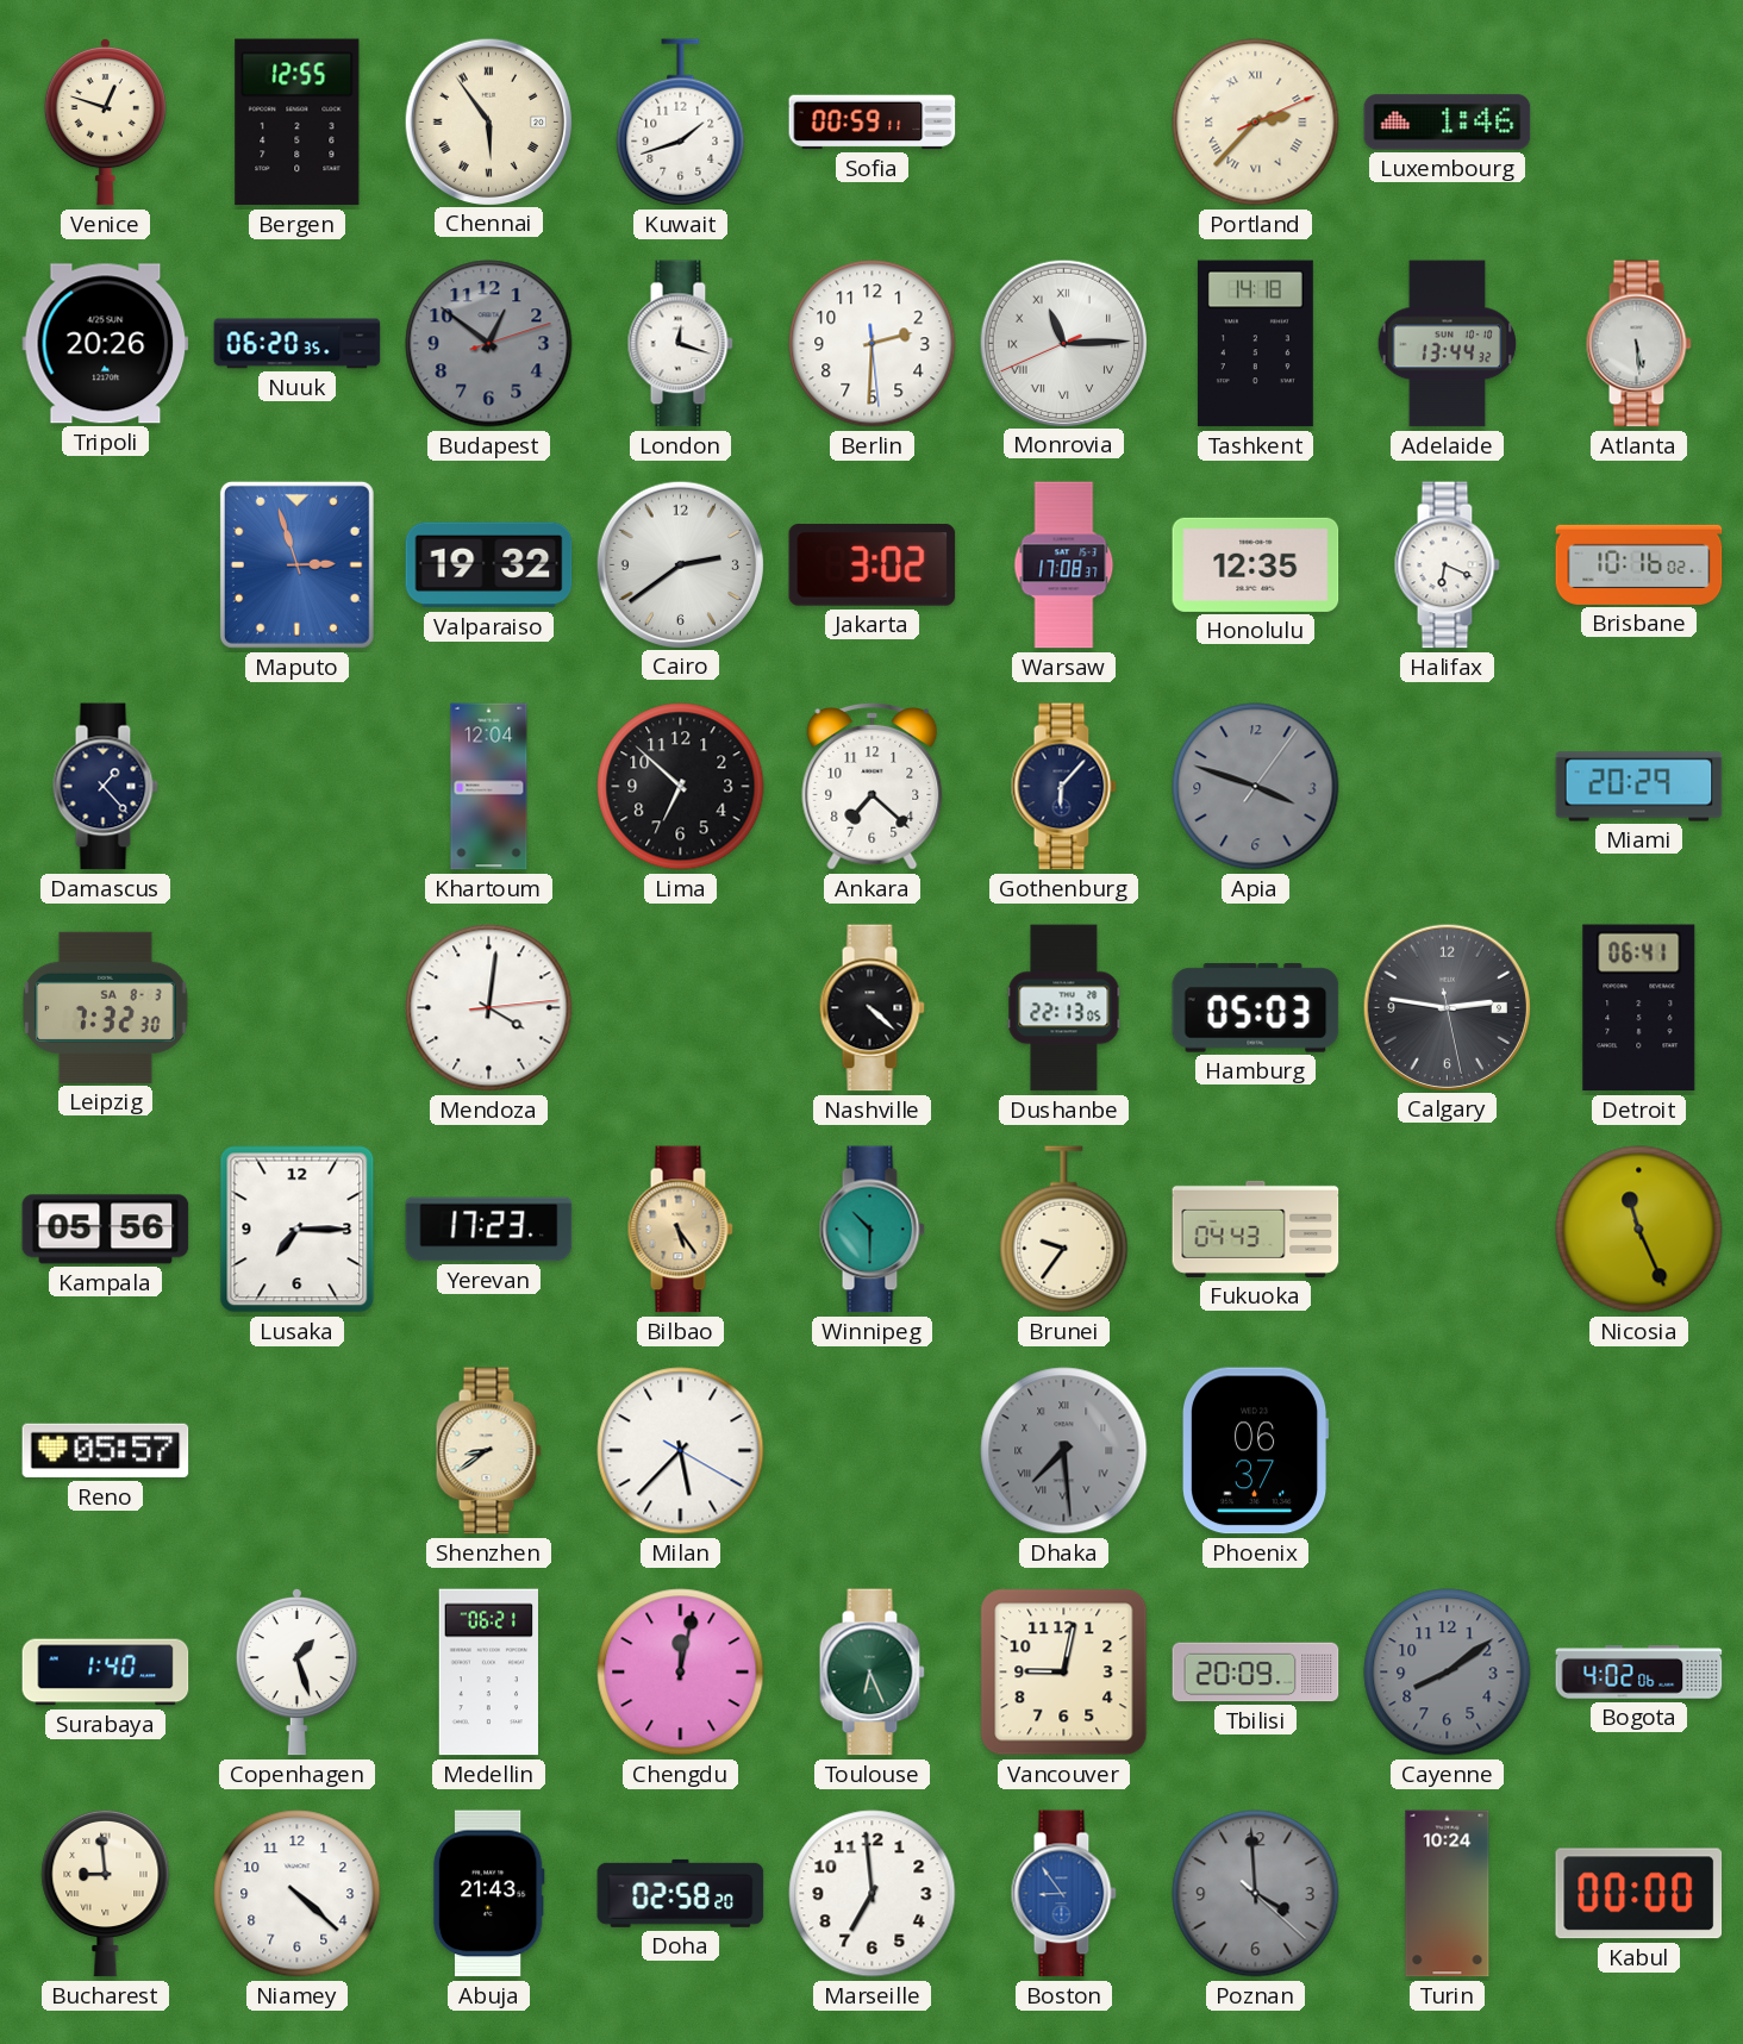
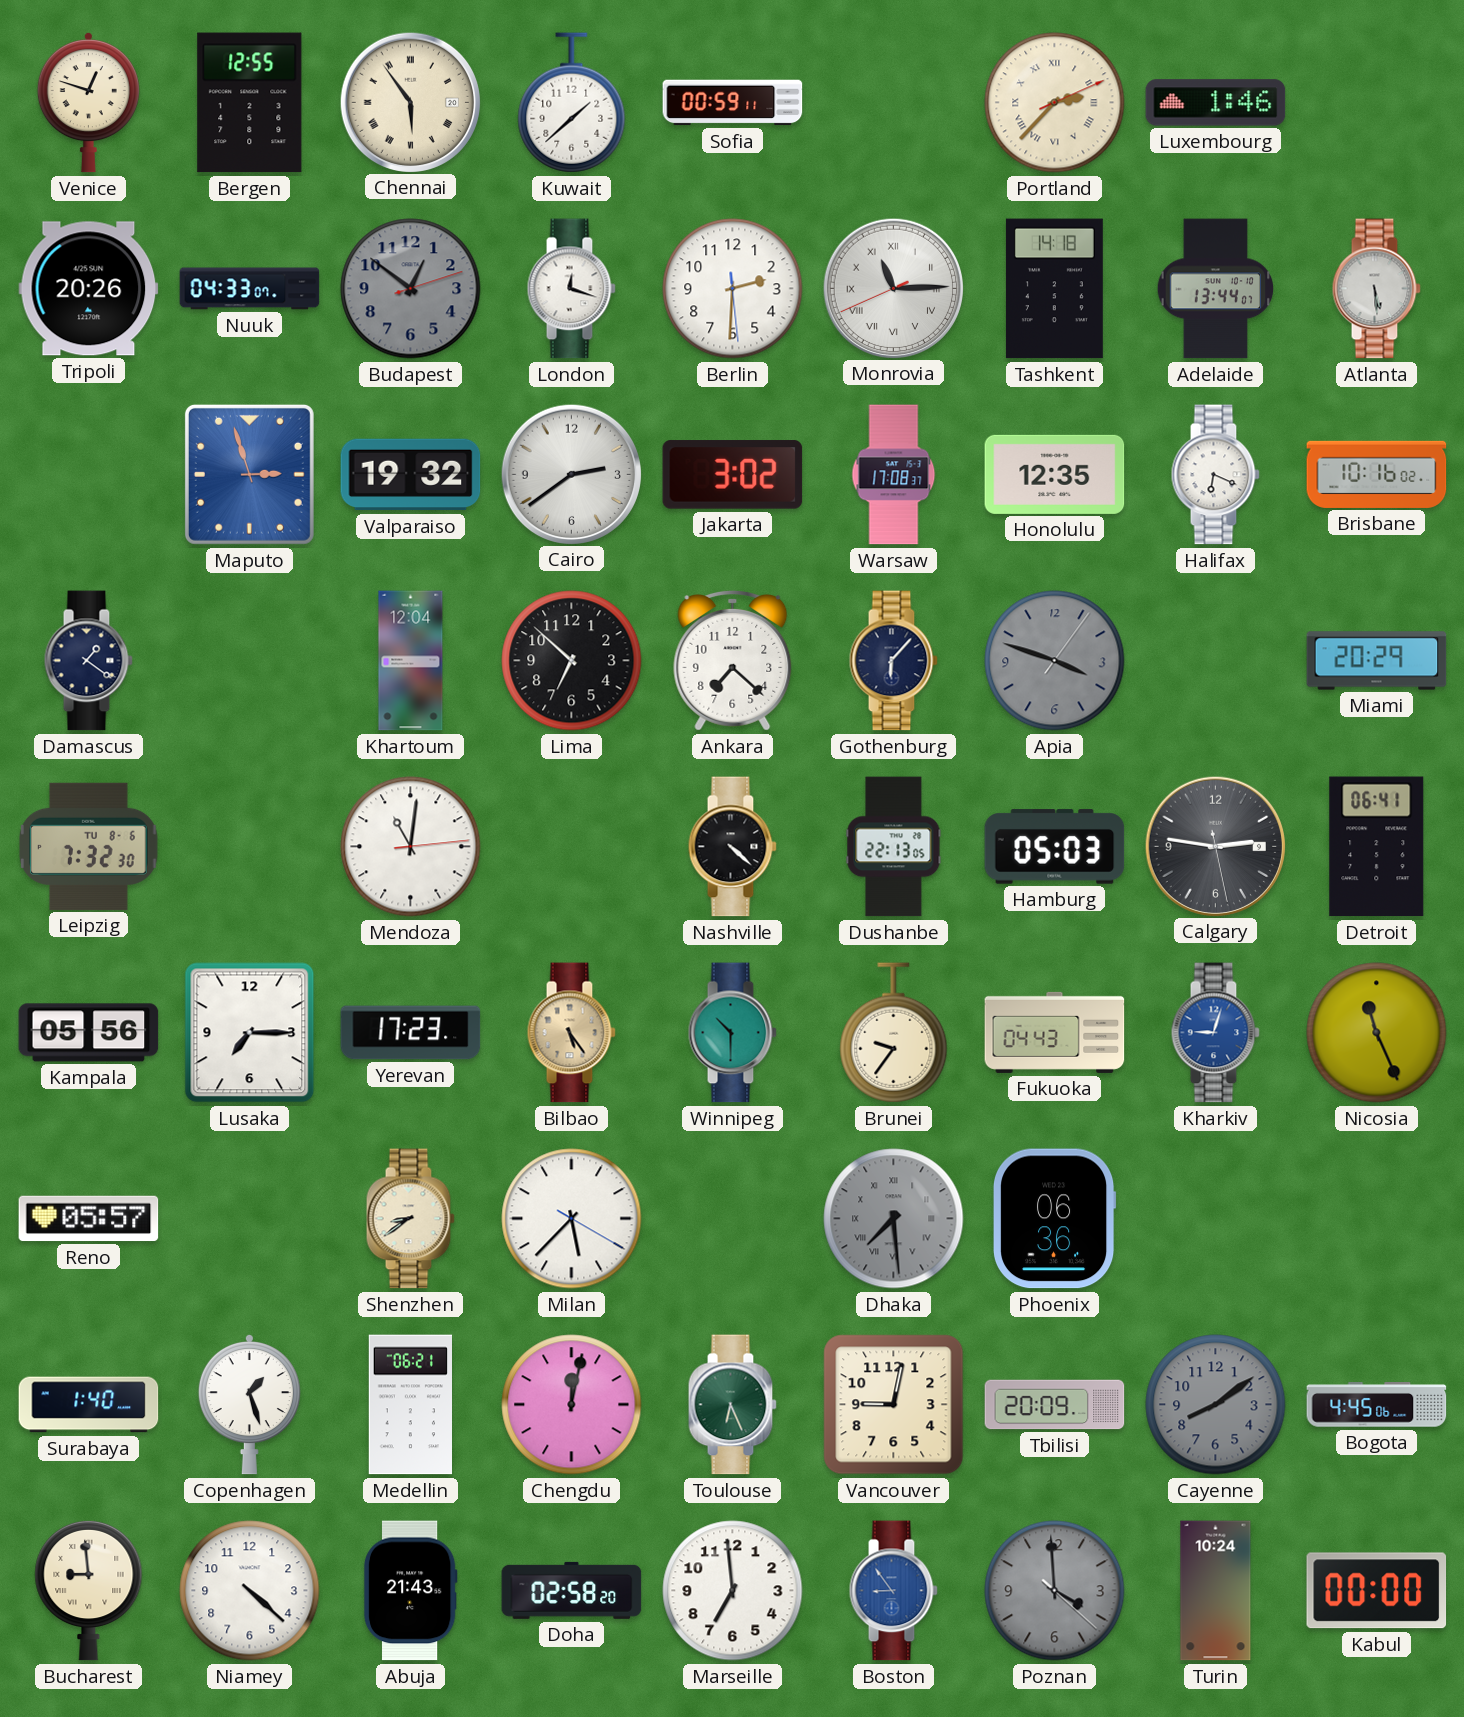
Kuwait: 1:42 -> 1:38
Nuuk: 06:20 -> 04:33
Adelaide: 13:44:32 -> 13:44:07
Damascus: 1:23 -> 1:21
Leipzig date: SA 8-3 -> TU 8-6
Mendoza: 4:01 -> 11:01
Kharkiv: none -> 9:03
Phoenix: 06:37 -> 06:36
Bogota: 4:02 -> 4:45
